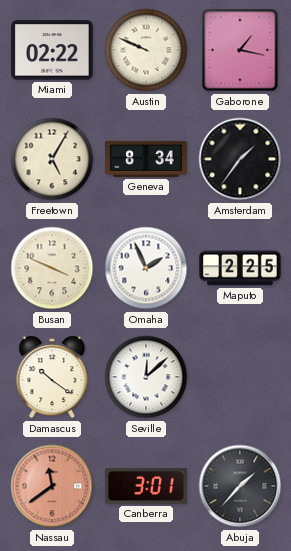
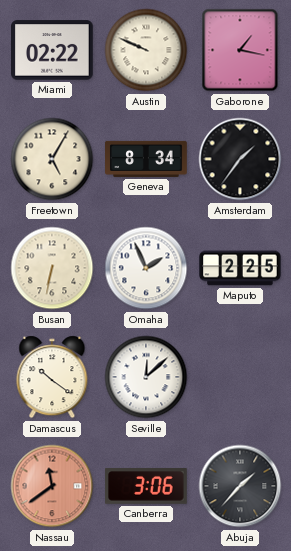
Busan: 3:49 -> 6:32
Canberra: 3:01 -> 3:06
